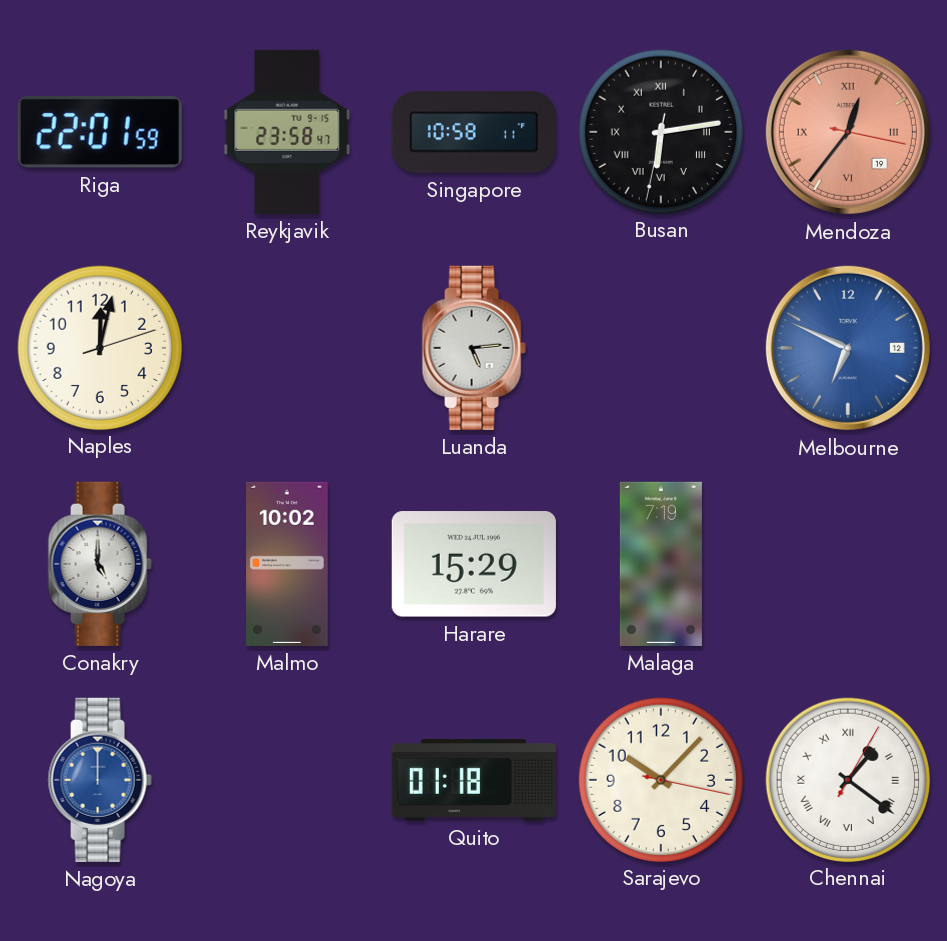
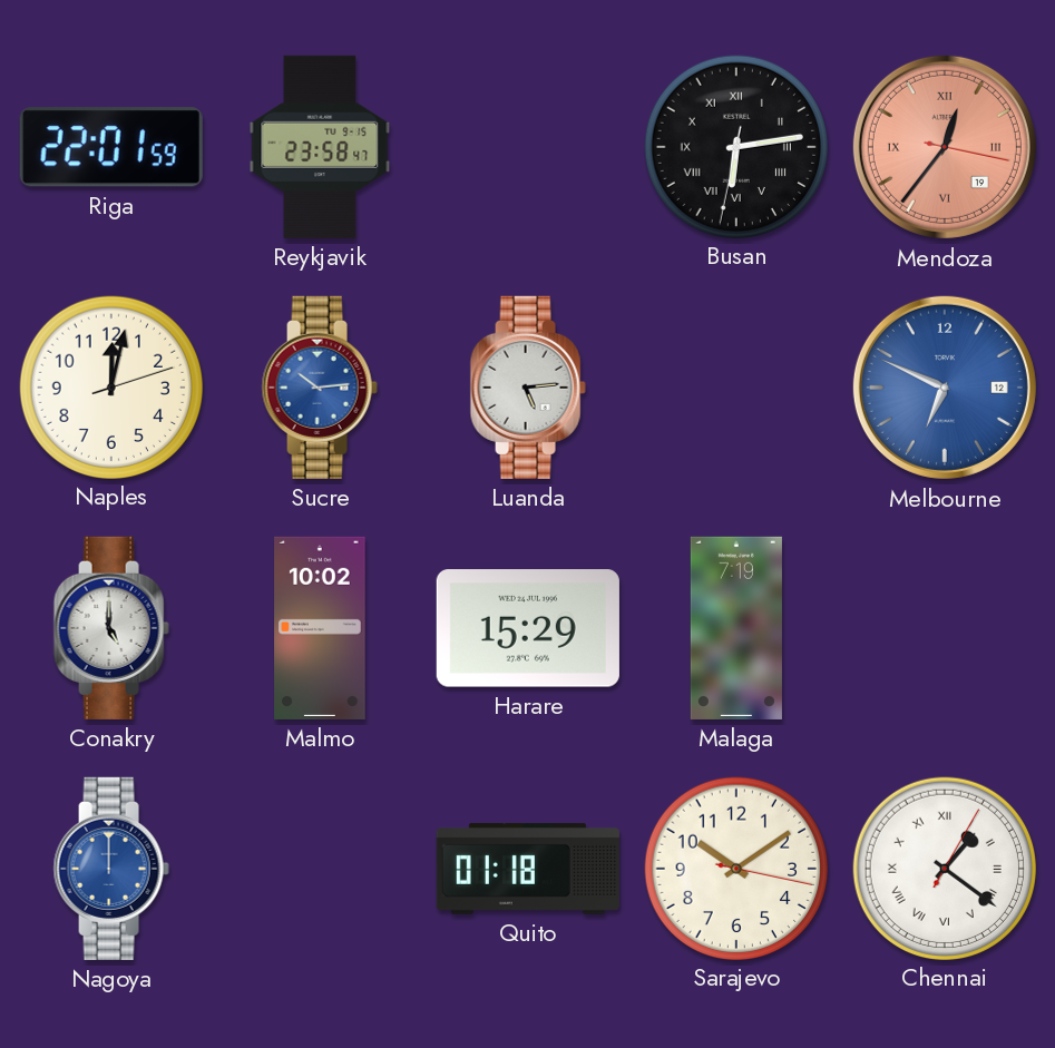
Singapore: 10:58 -> none
Sucre: none -> 10:14
Sarajevo: 10:07 -> 10:09
